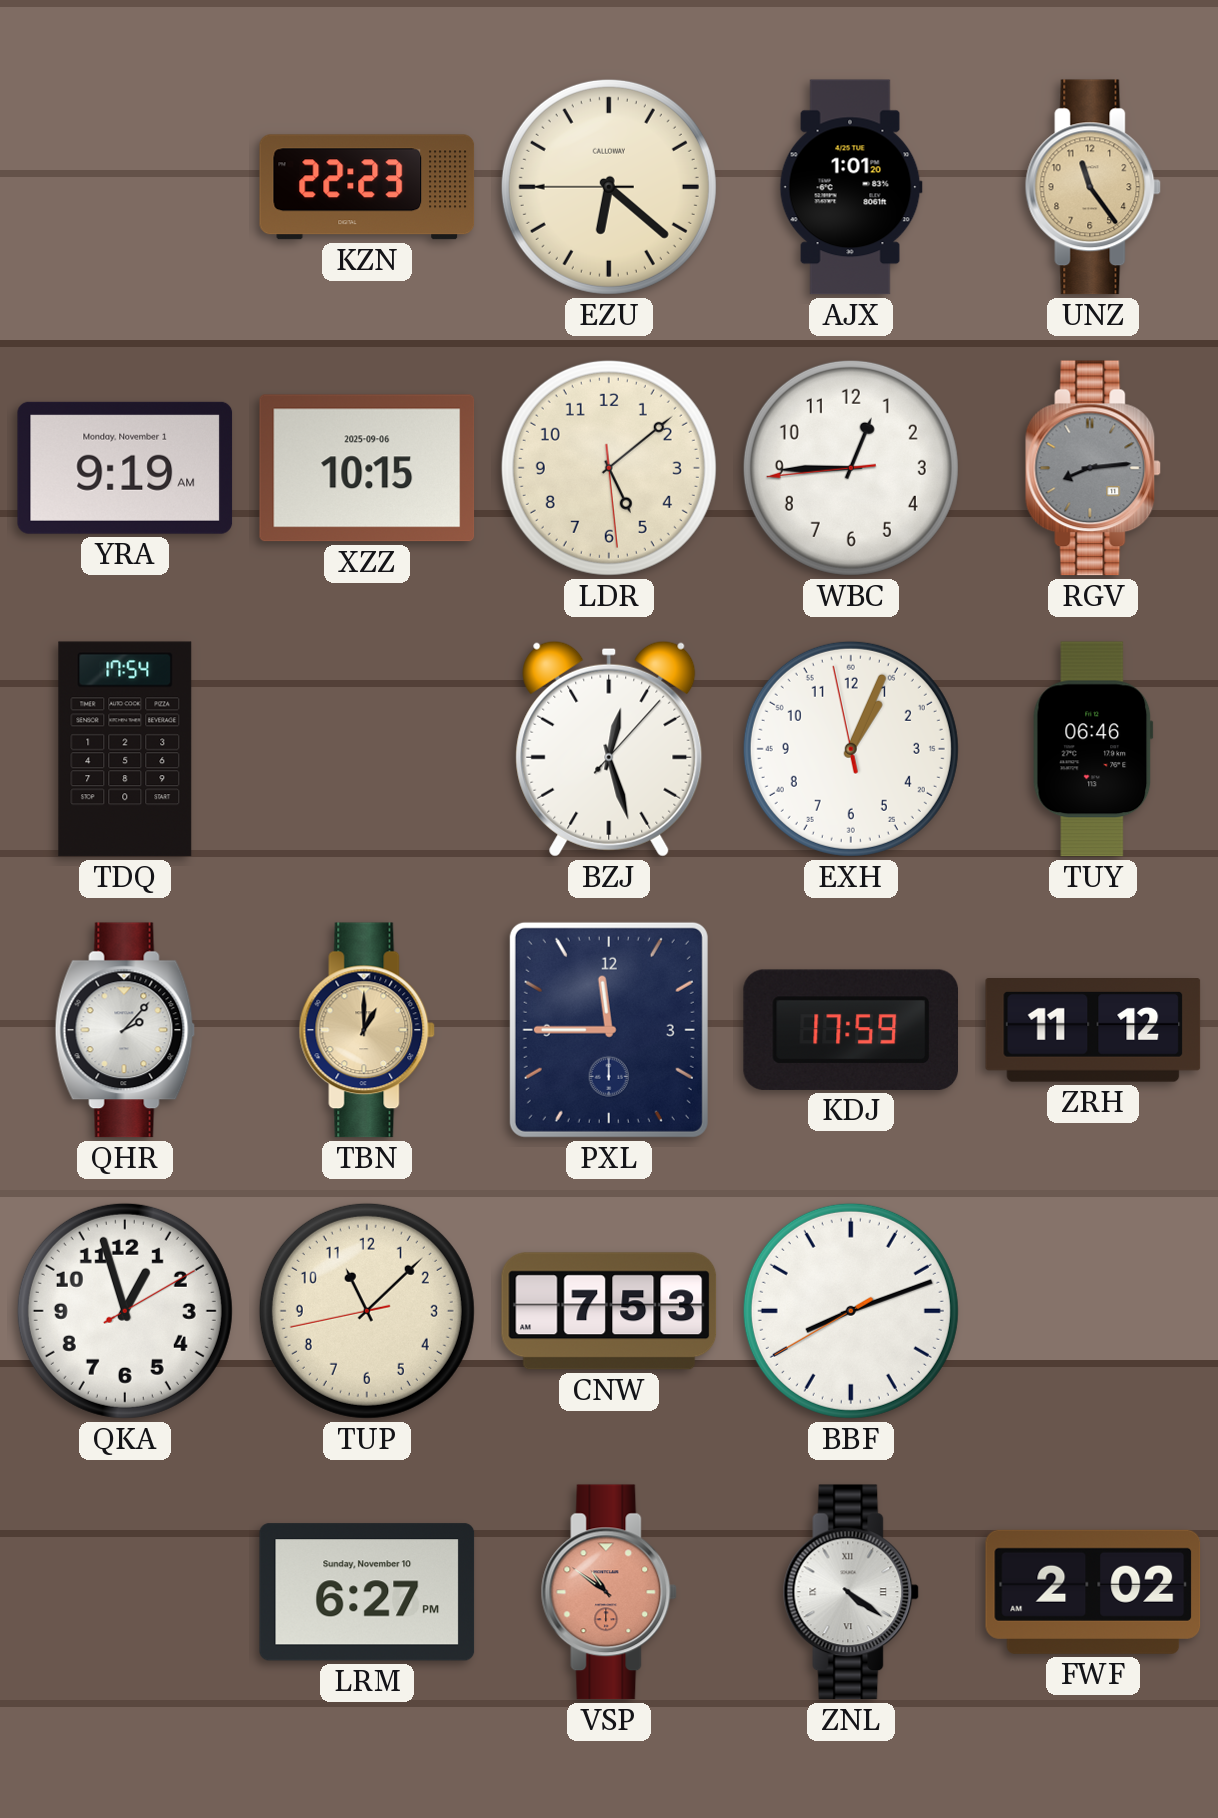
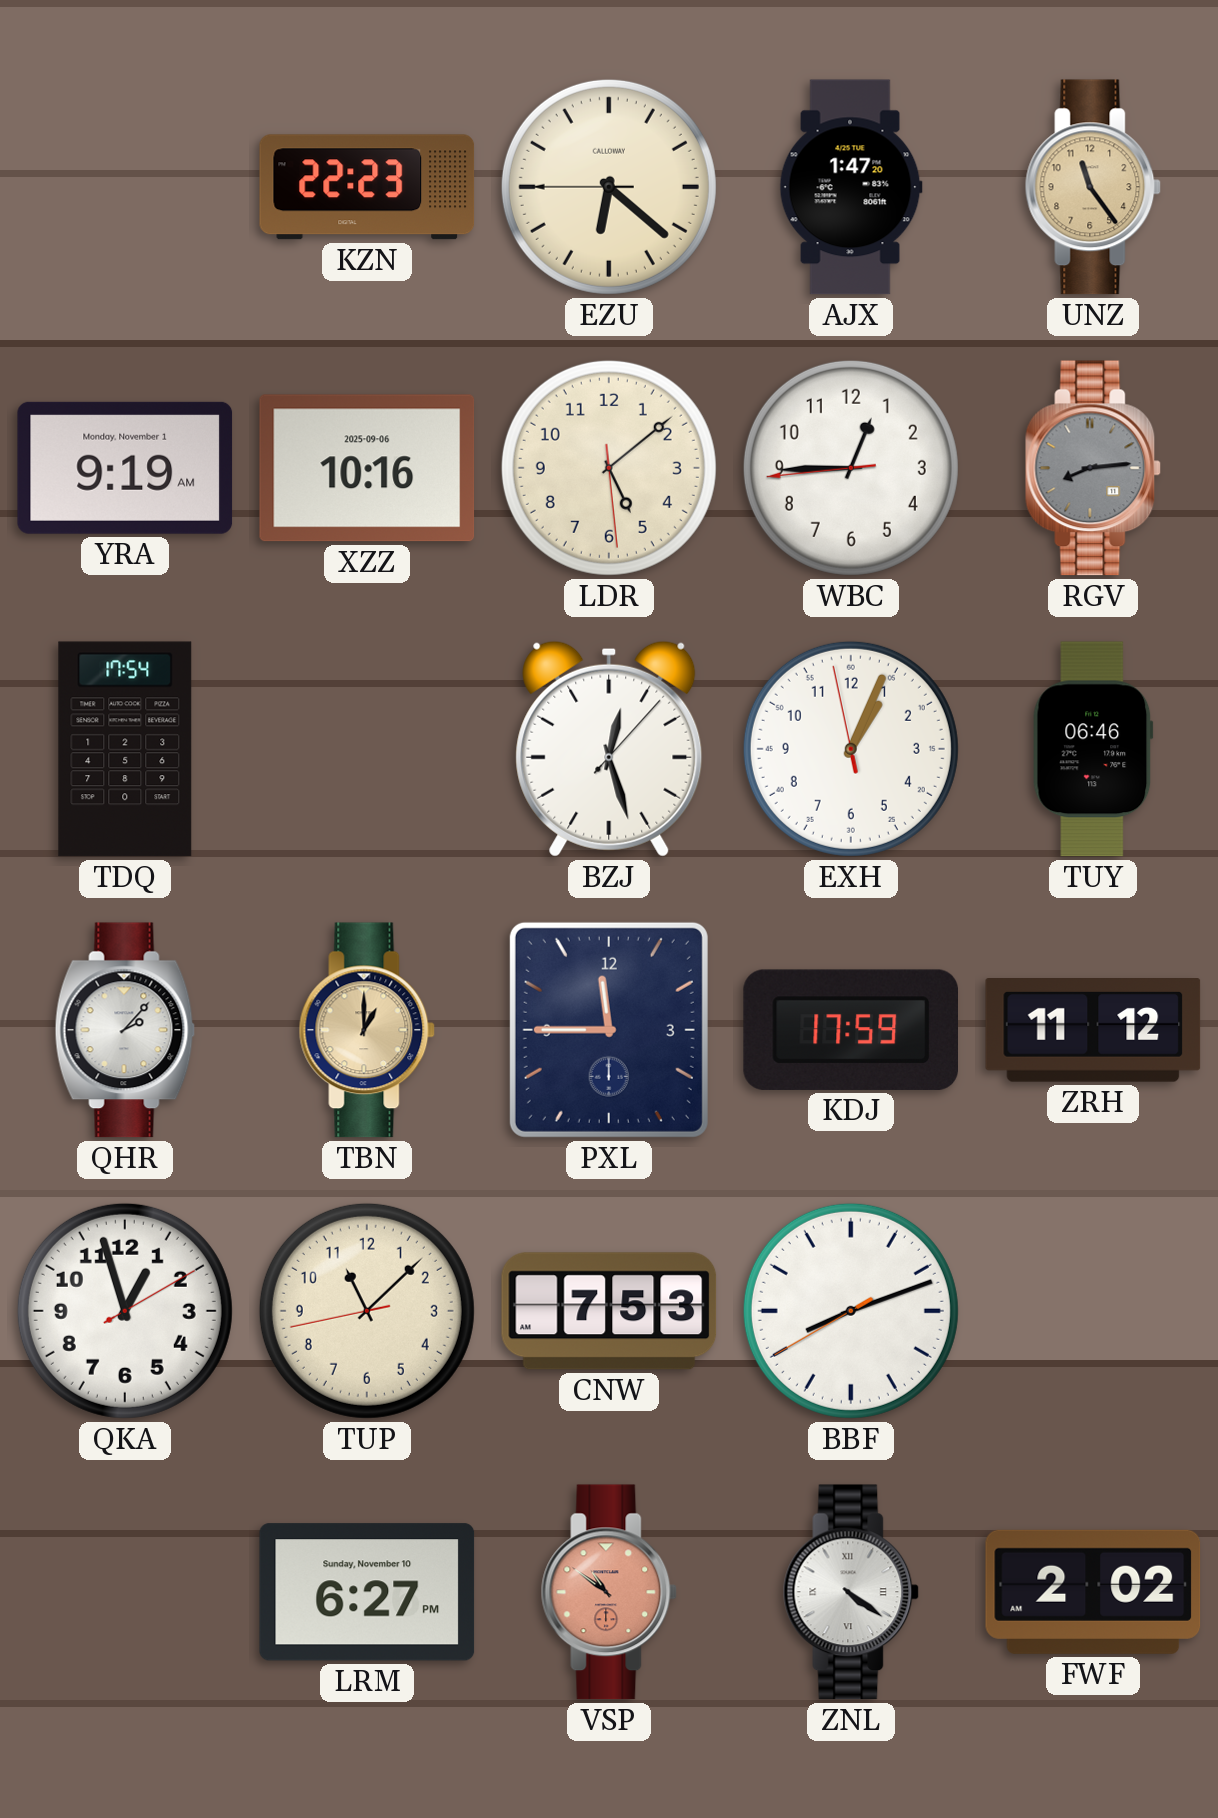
AJX: 1:01 -> 1:47
XZZ: 10:15 -> 10:16
